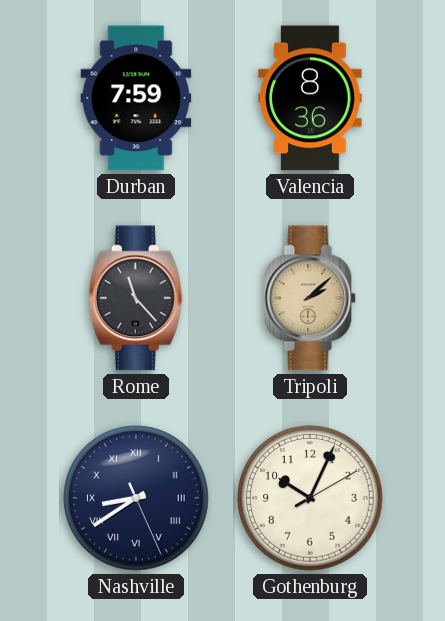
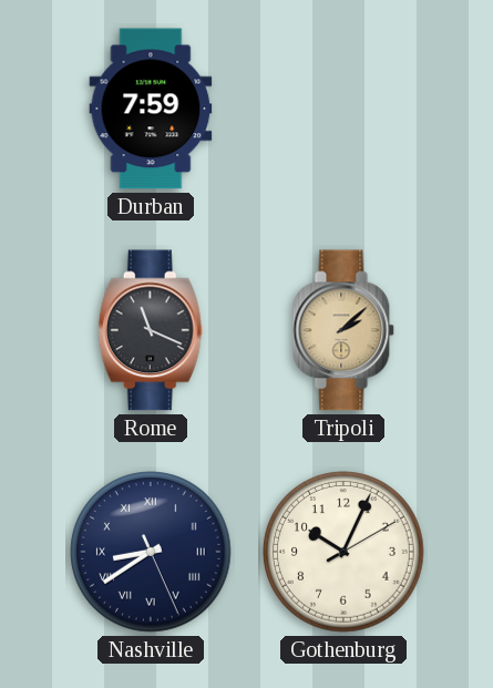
Valencia: 8:36 -> none
Rome: 11:23 -> 11:19
